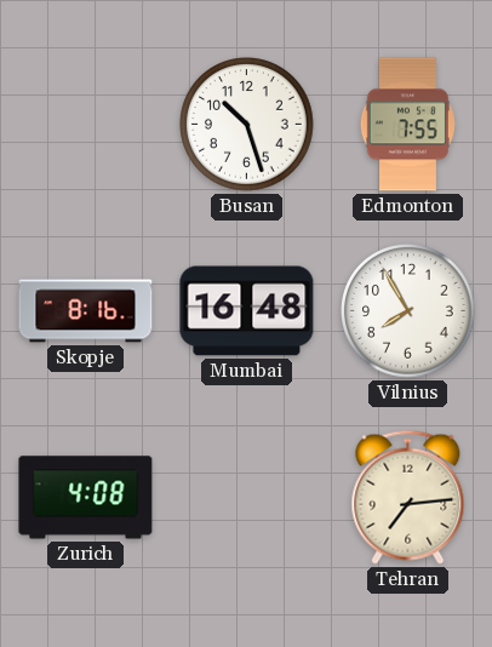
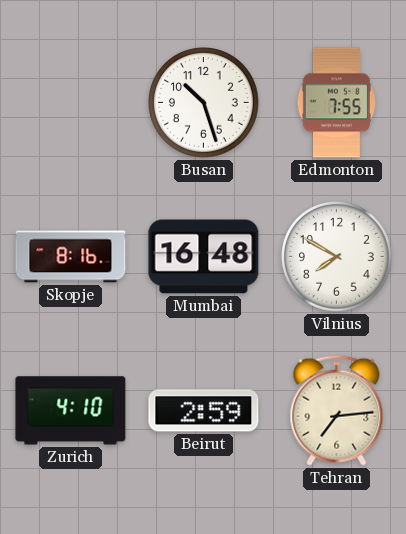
Vilnius: 7:55 -> 7:50
Zurich: 4:08 -> 4:10
Beirut: none -> 2:59
